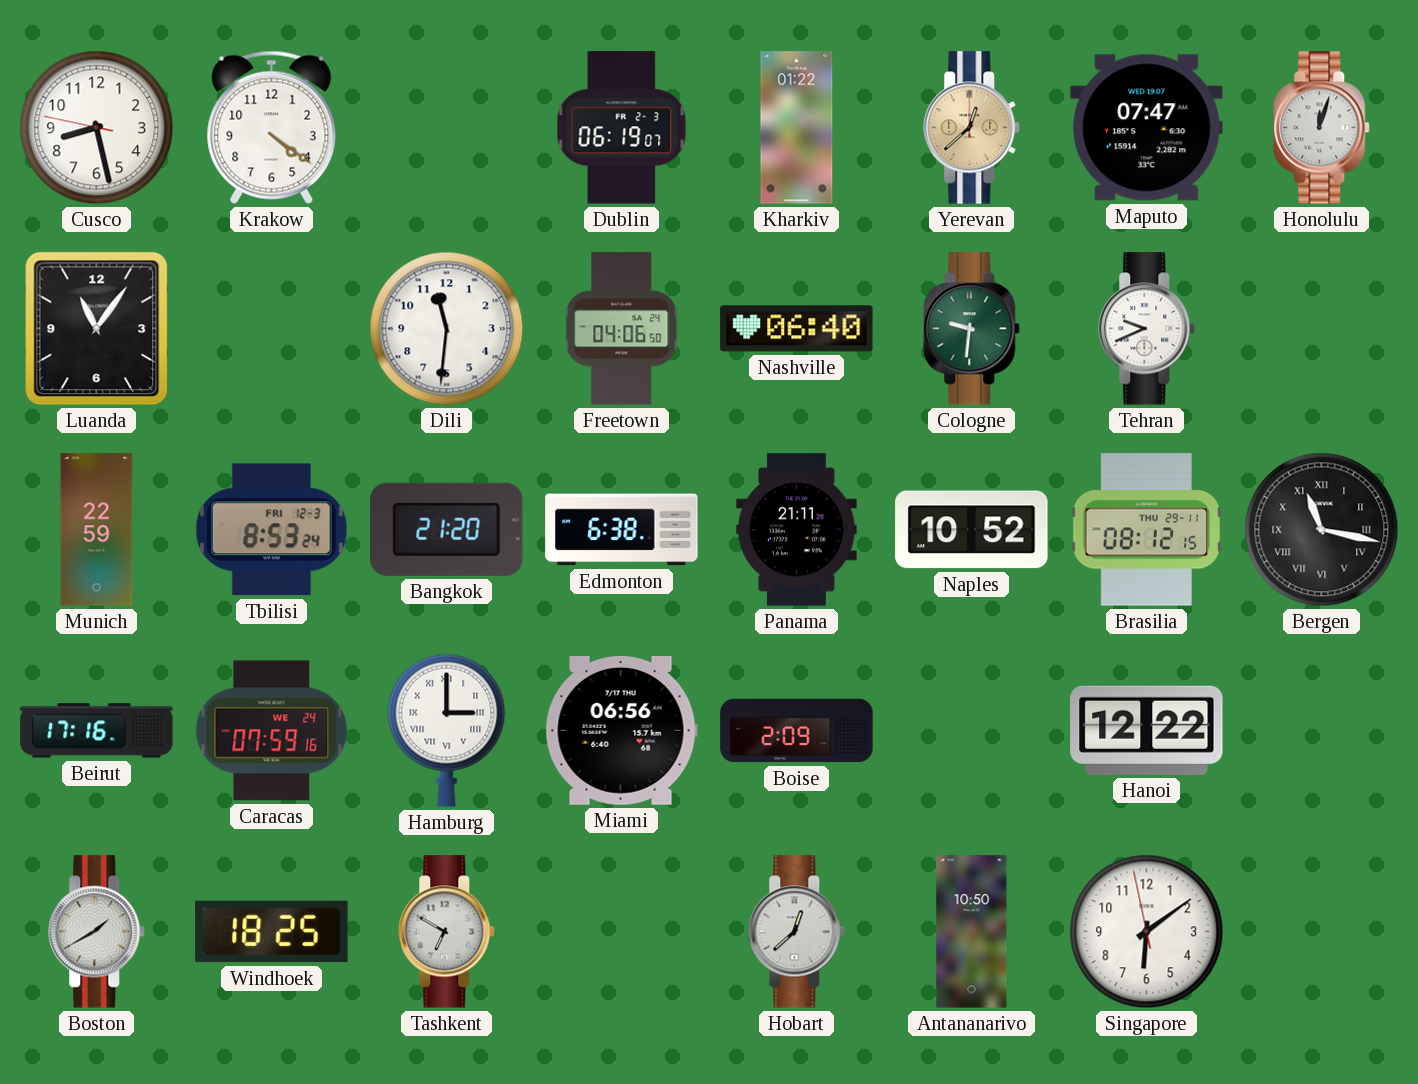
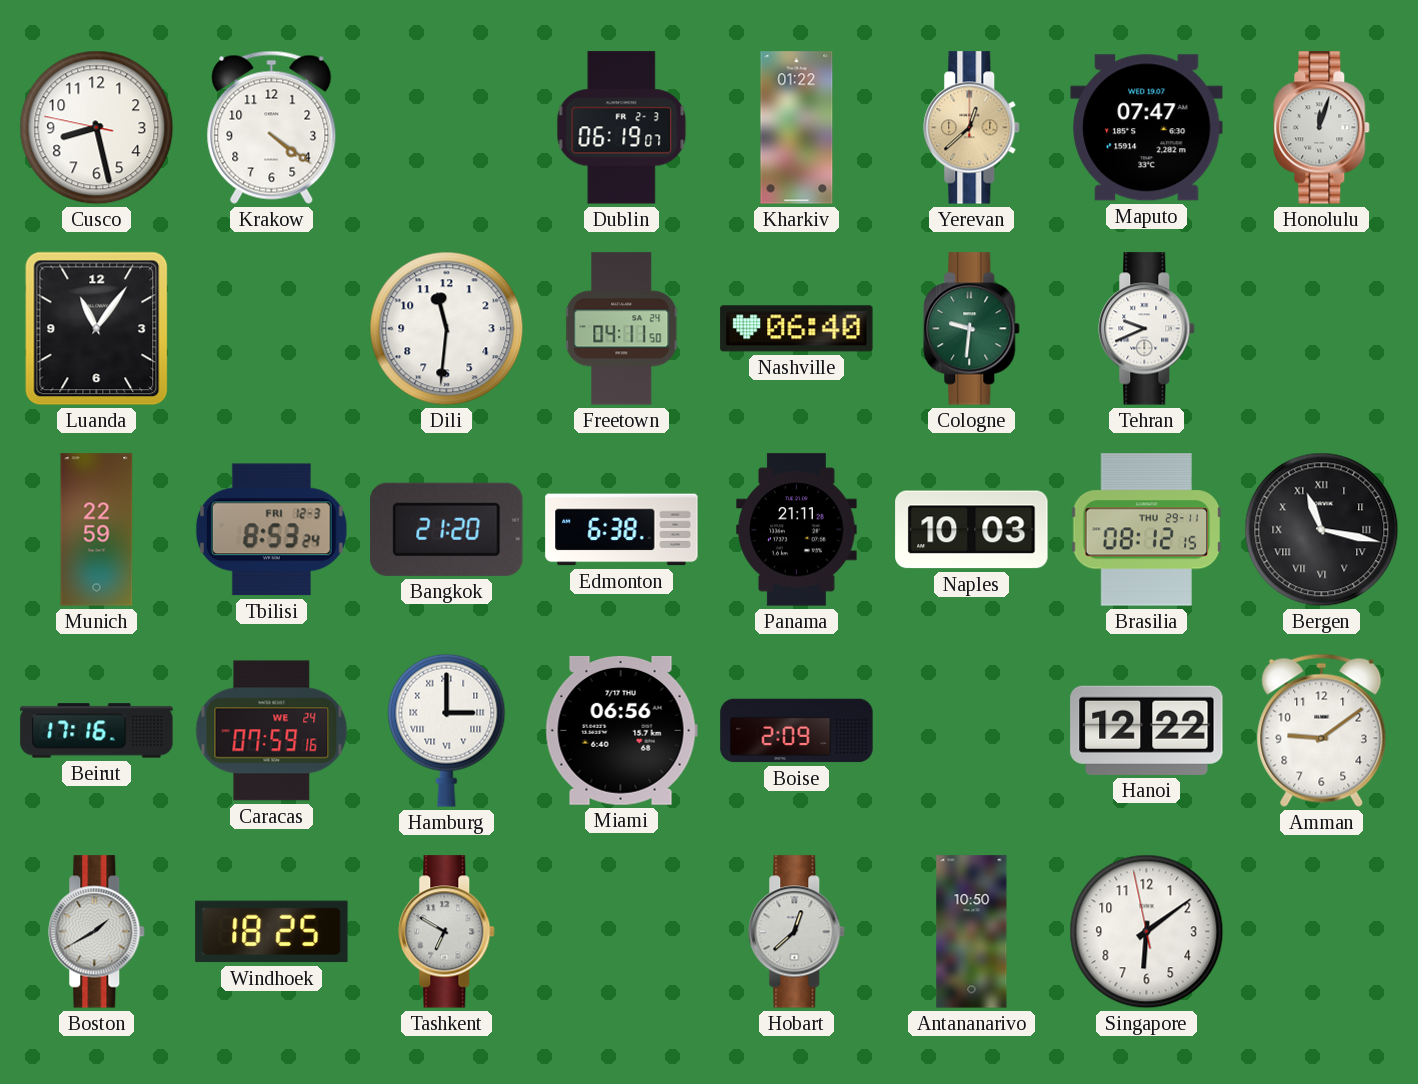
Freetown: 04:06 -> 04:11
Naples: 10:52 -> 10:03
Amman: none -> 9:09
